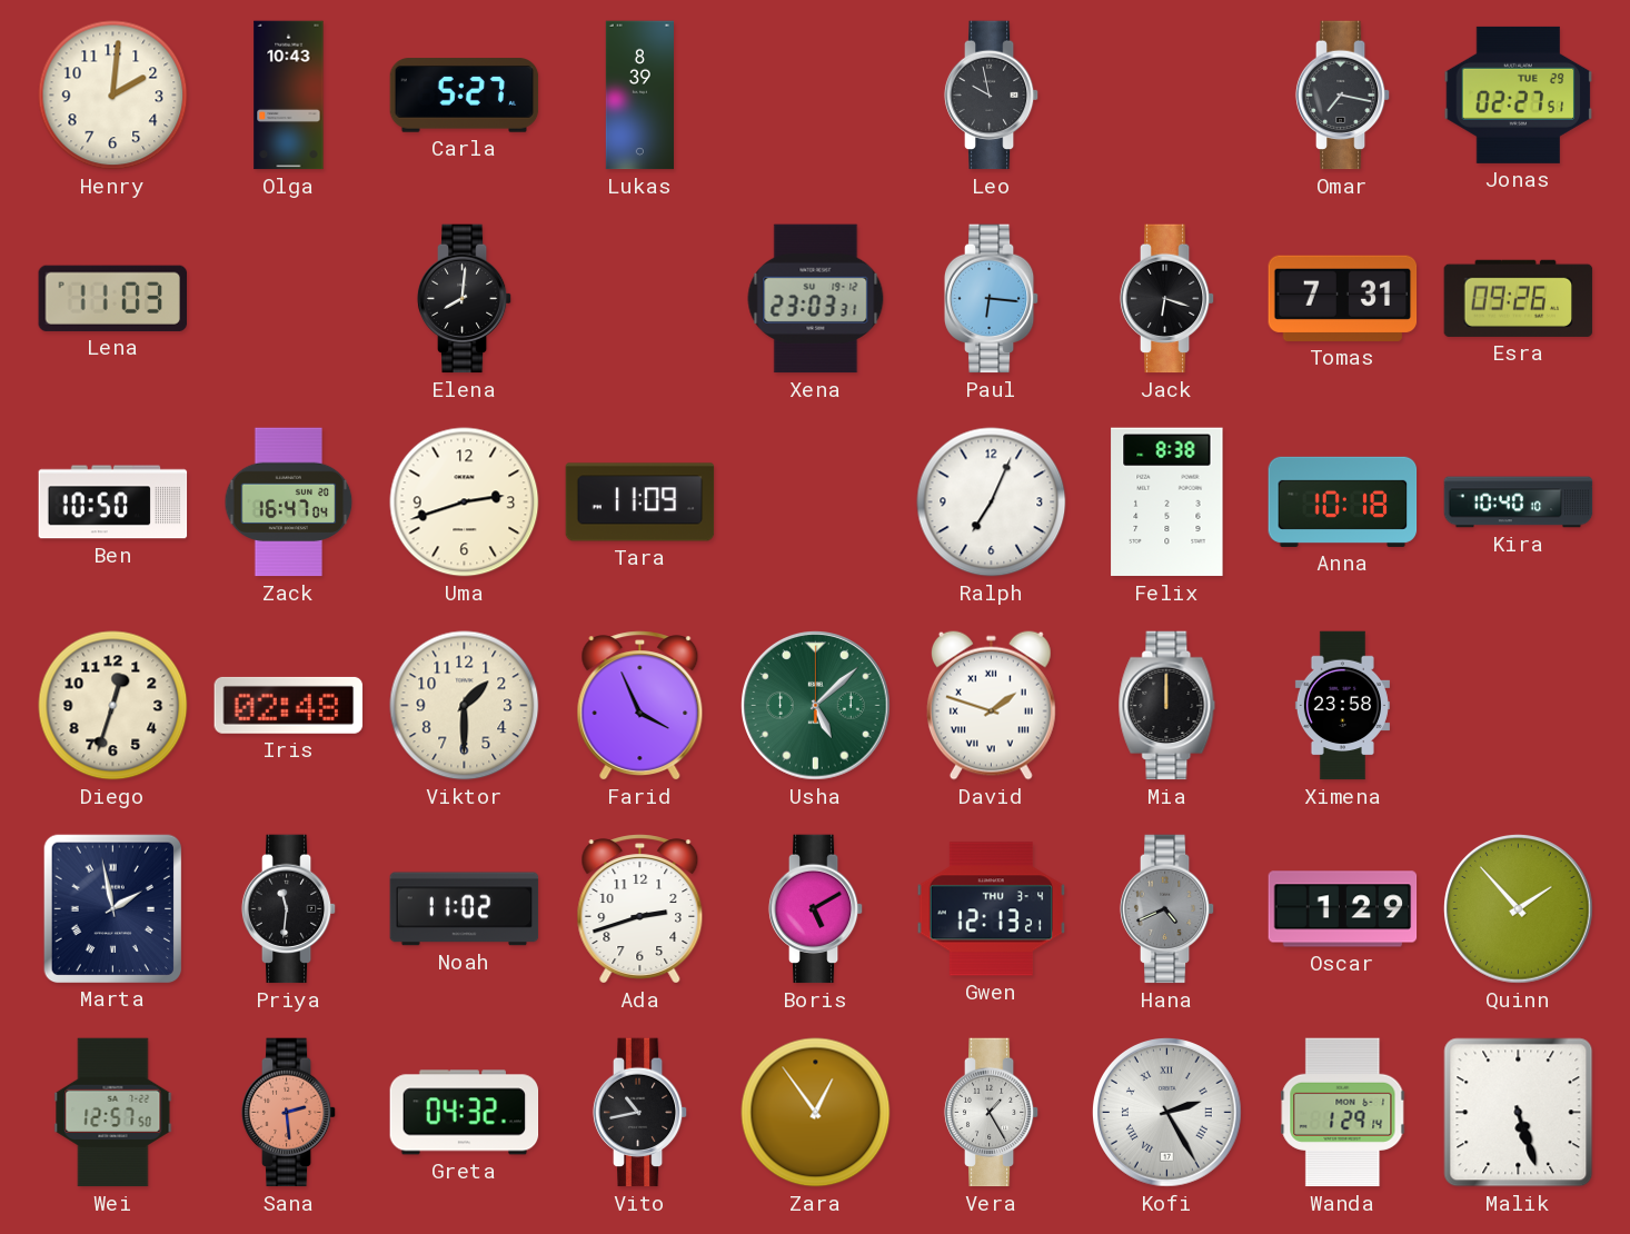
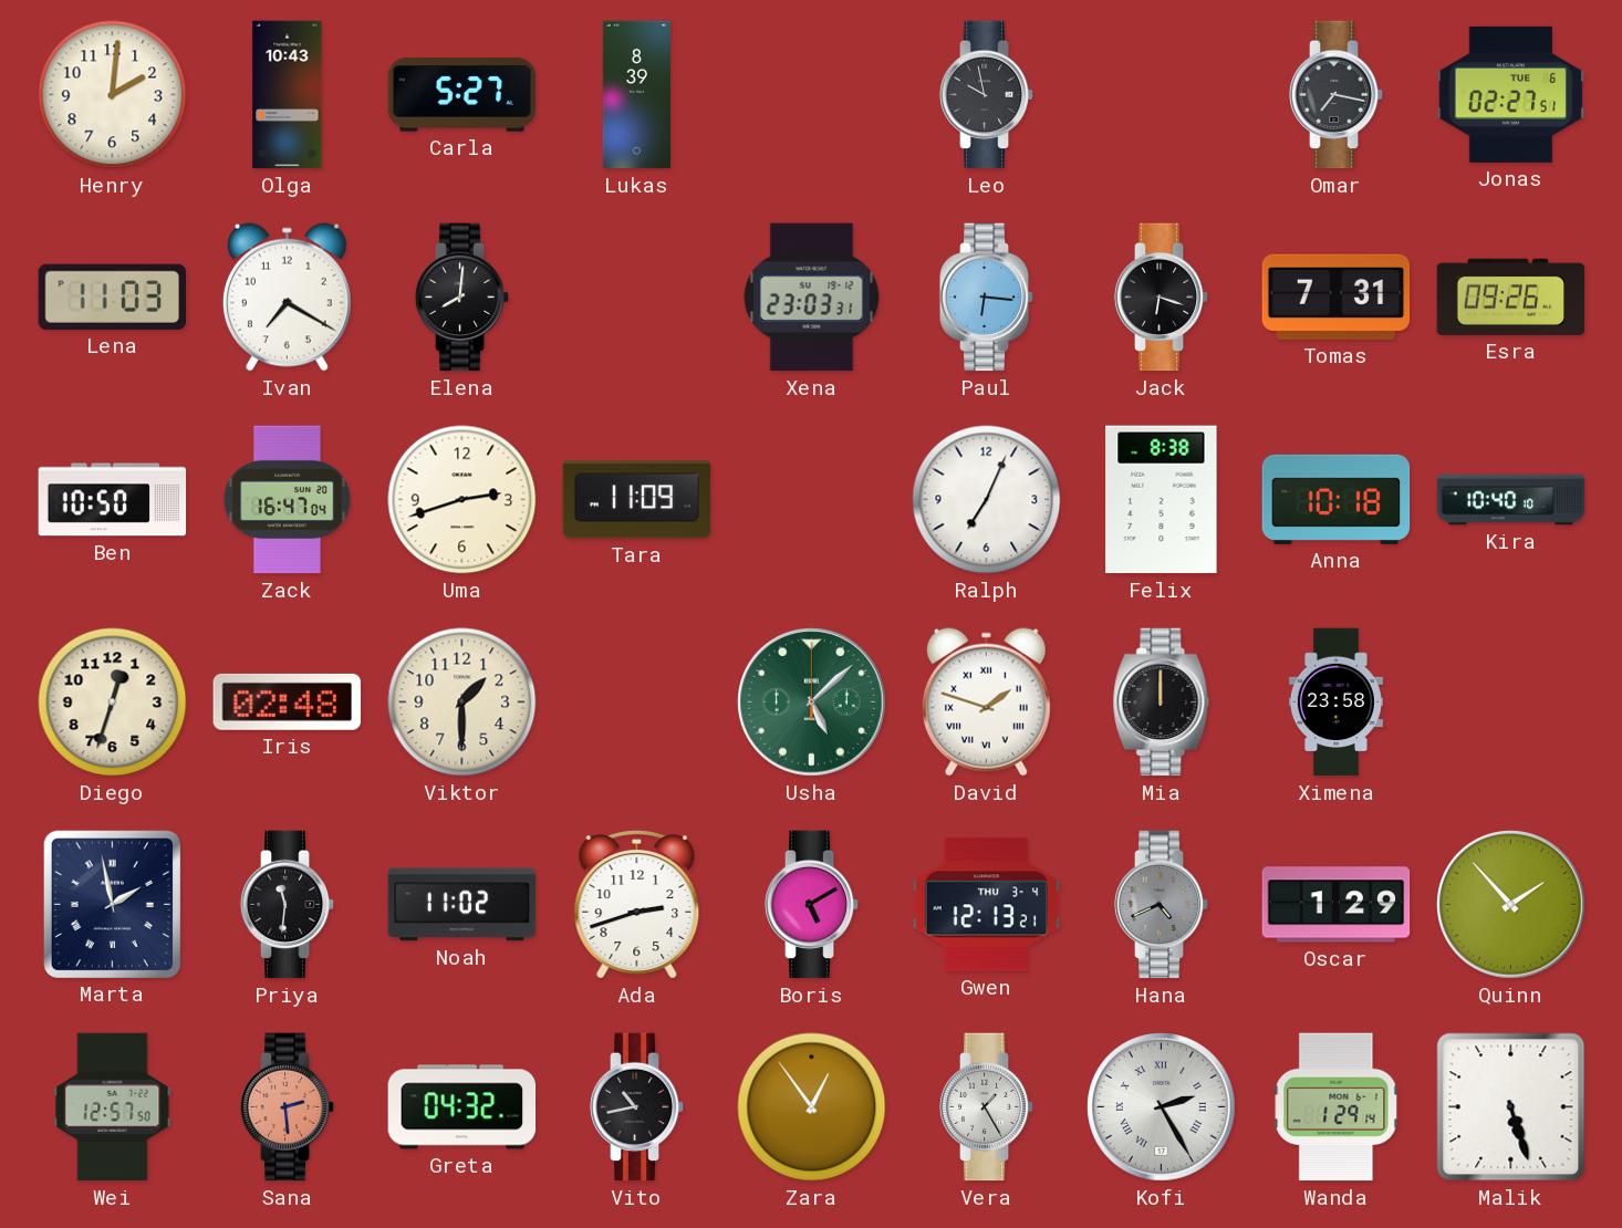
Jonas date: TUE 29 -> TUE 6
Ivan: none -> 7:20
Farid: 3:56 -> none
